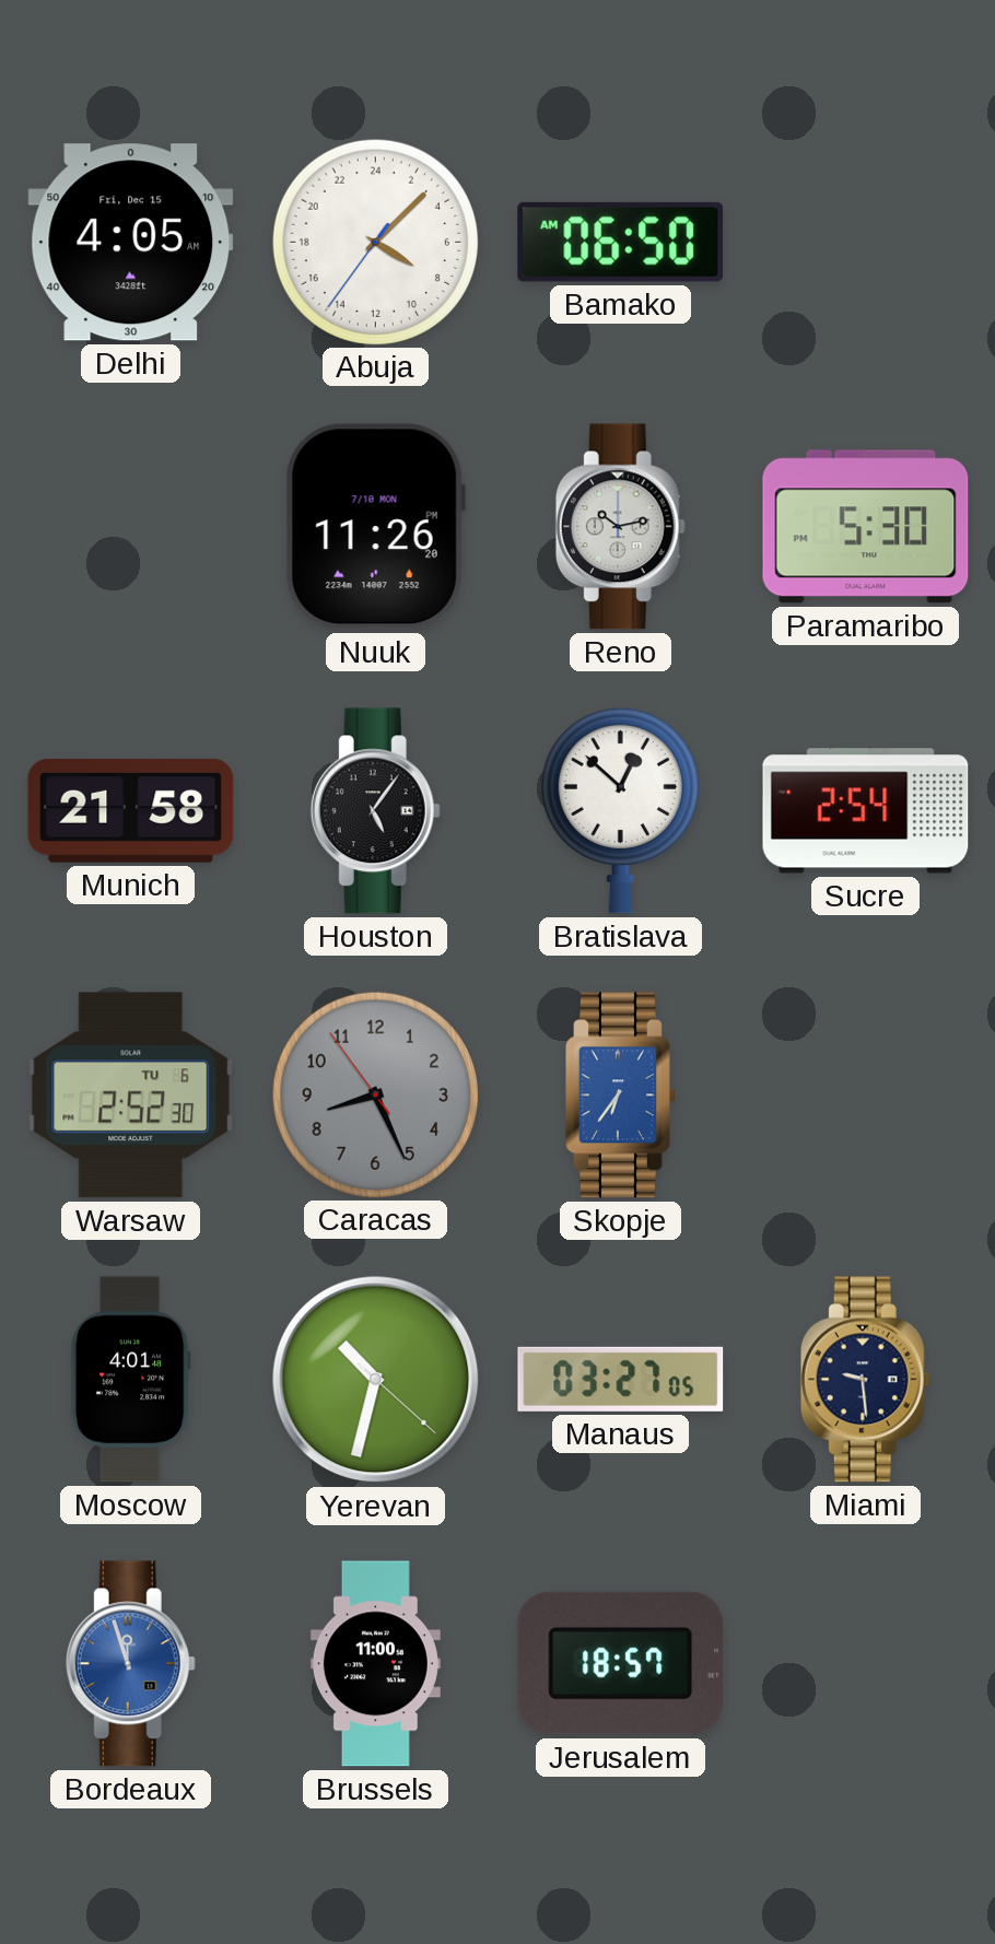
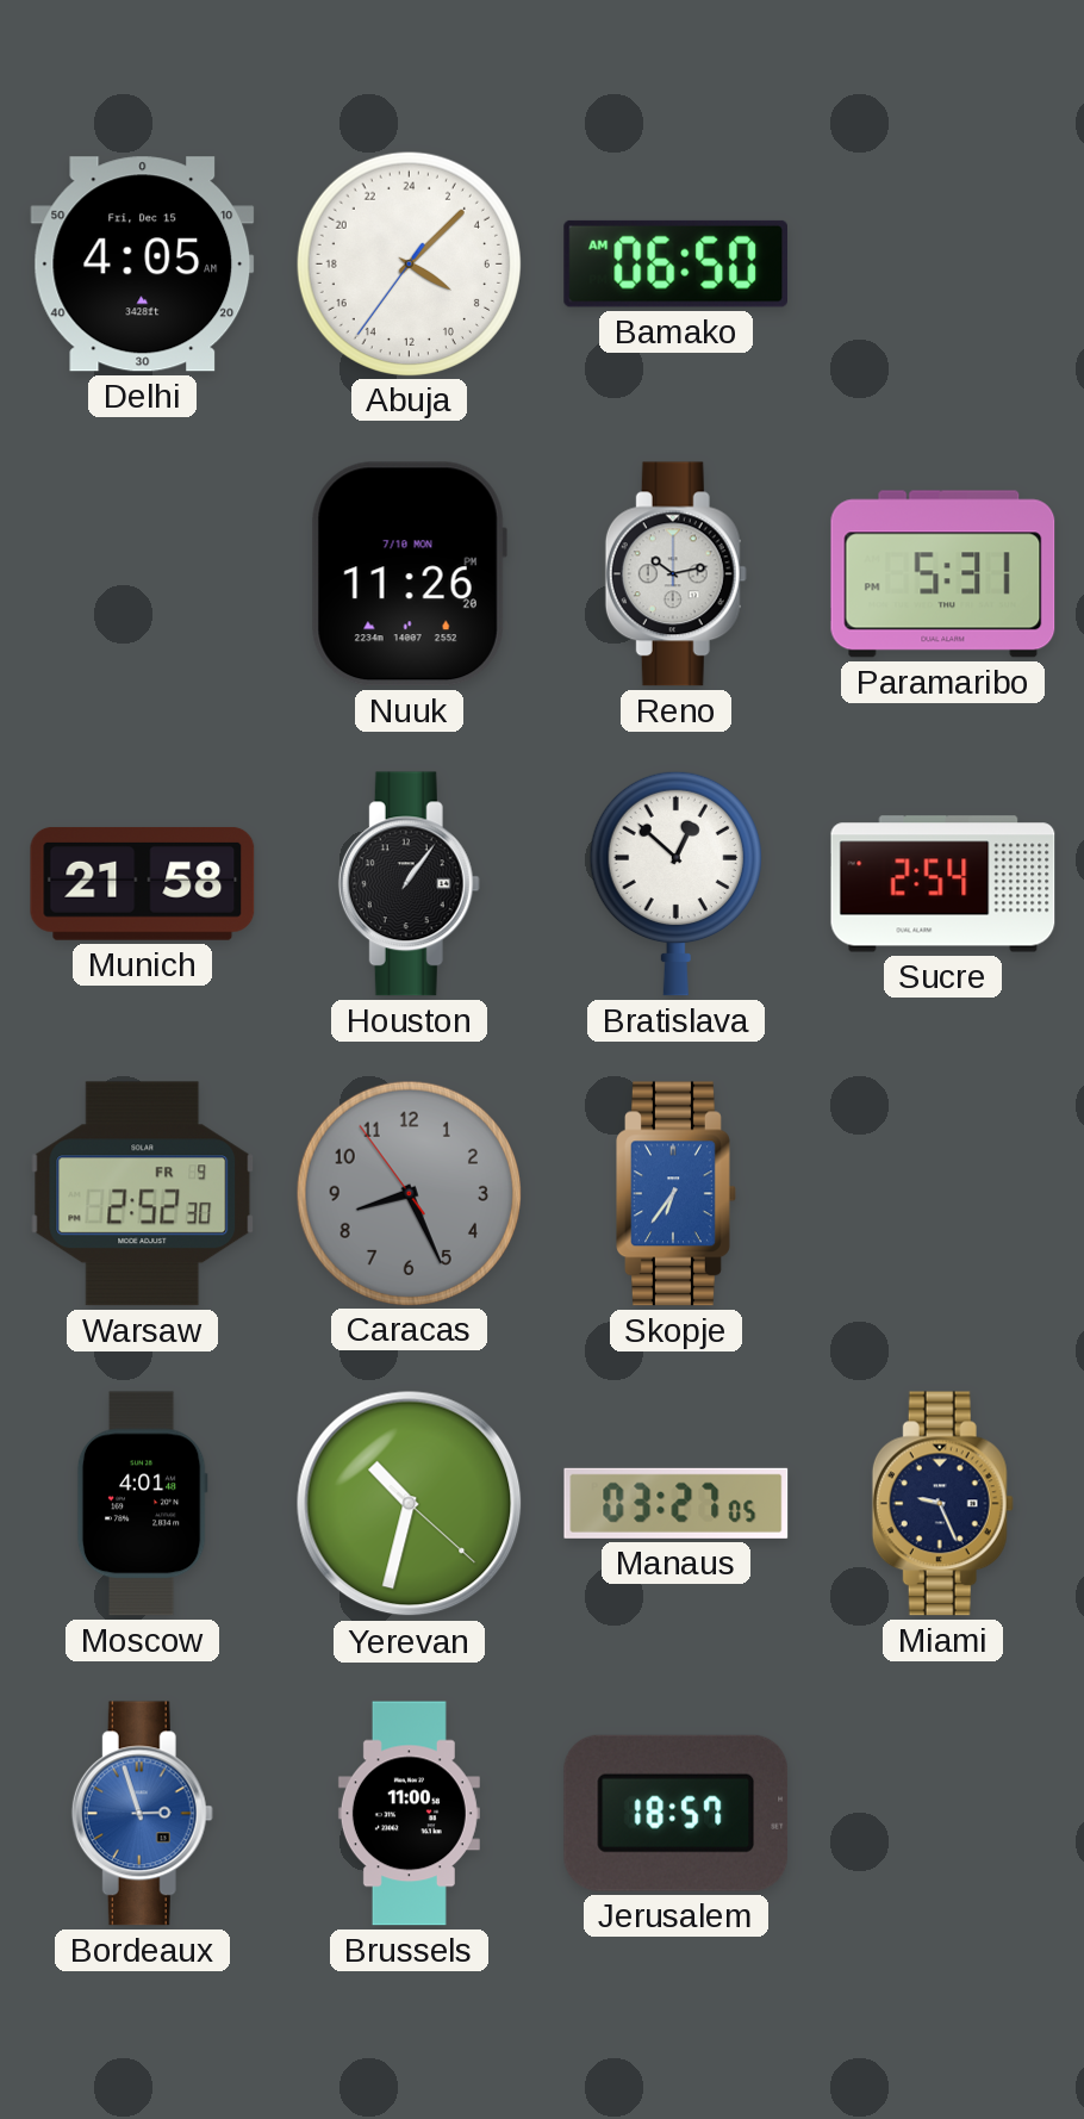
Paramaribo: 5:30 -> 5:31
Houston: 5:06 -> 1:06
Warsaw date: TU 6 -> FR 9
Miami: 9:29 -> 9:26
Bordeaux: 11:57 -> 2:57
